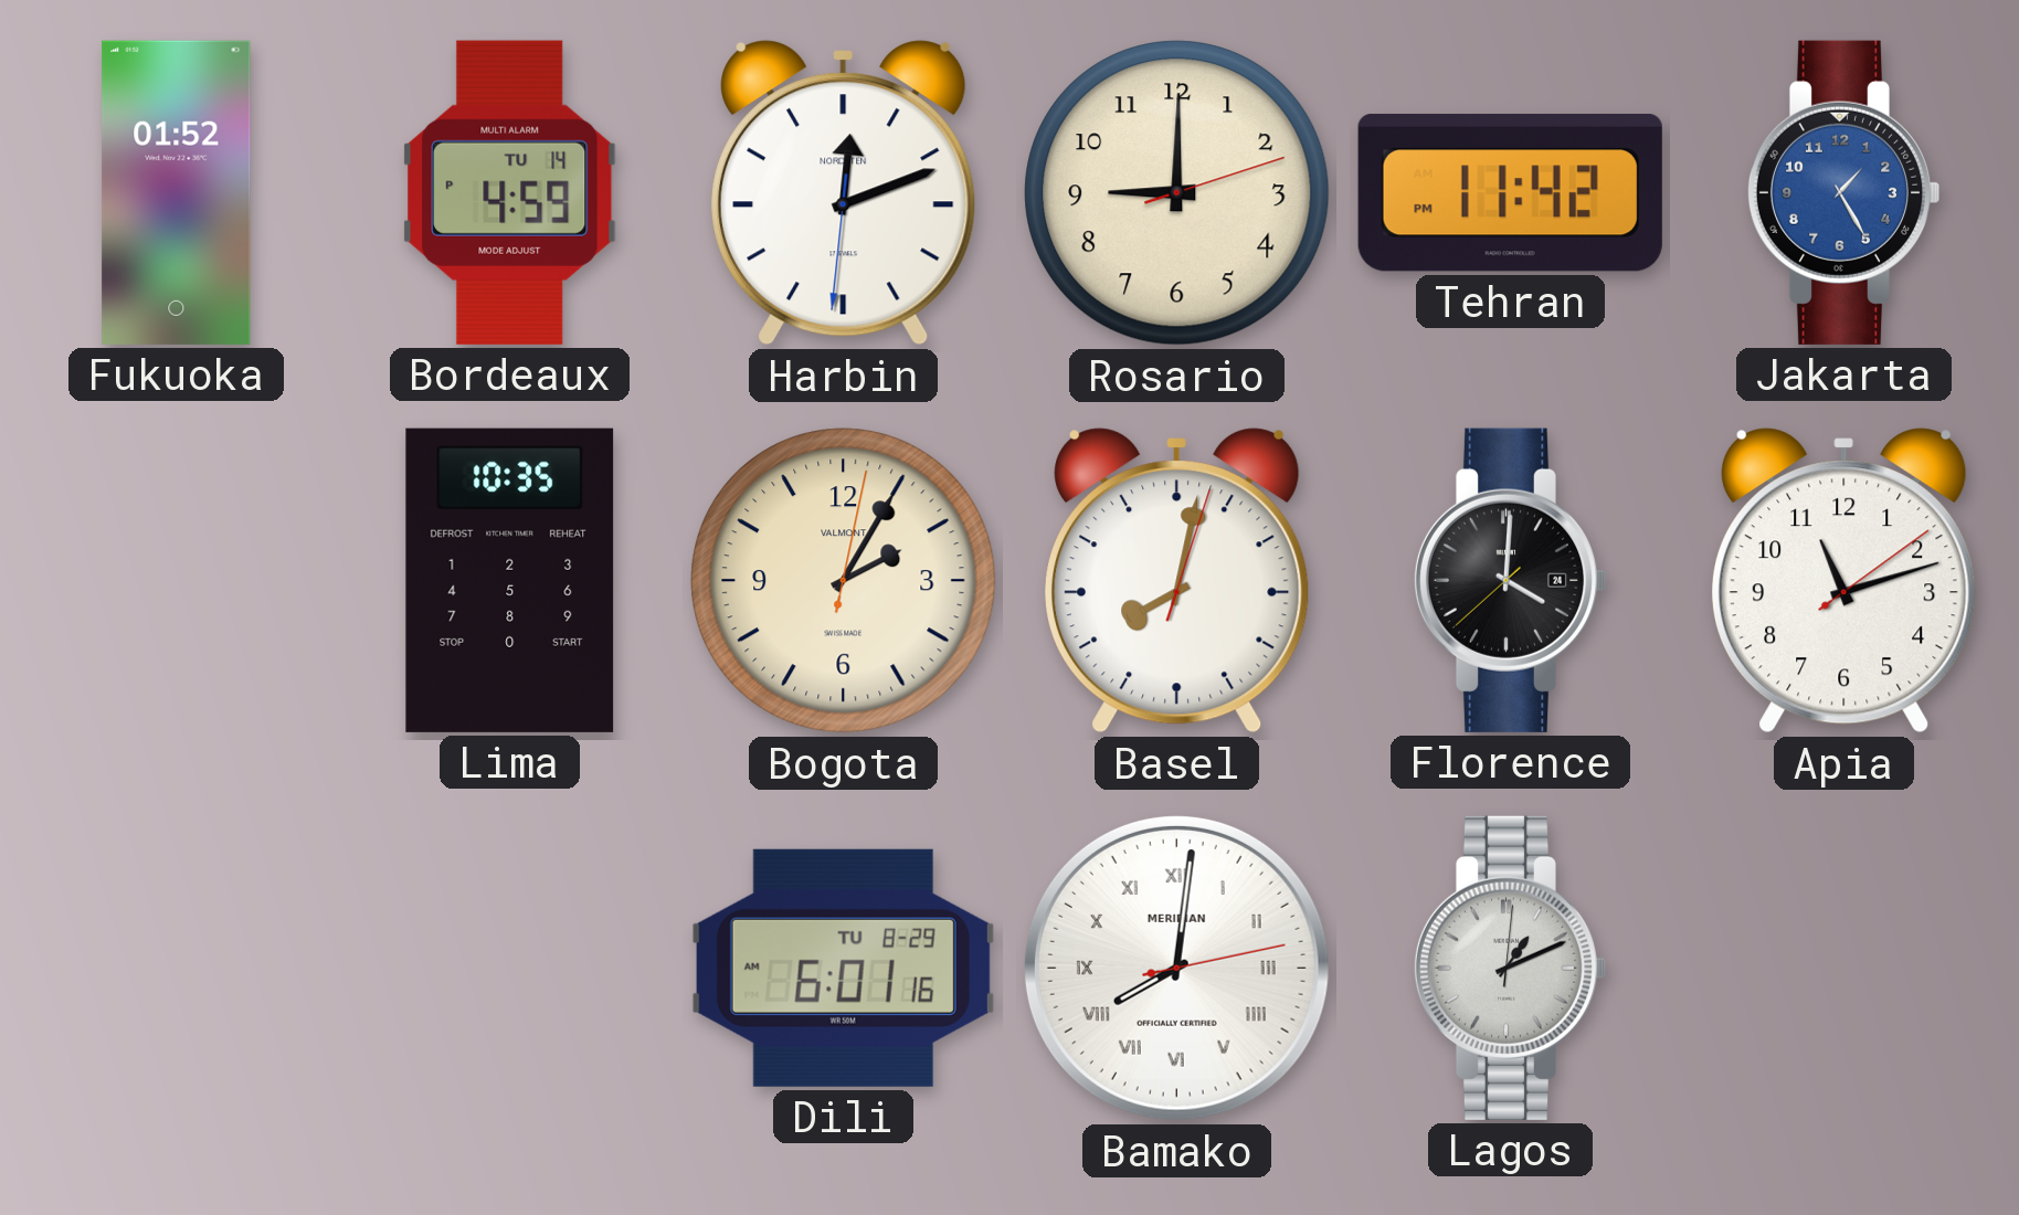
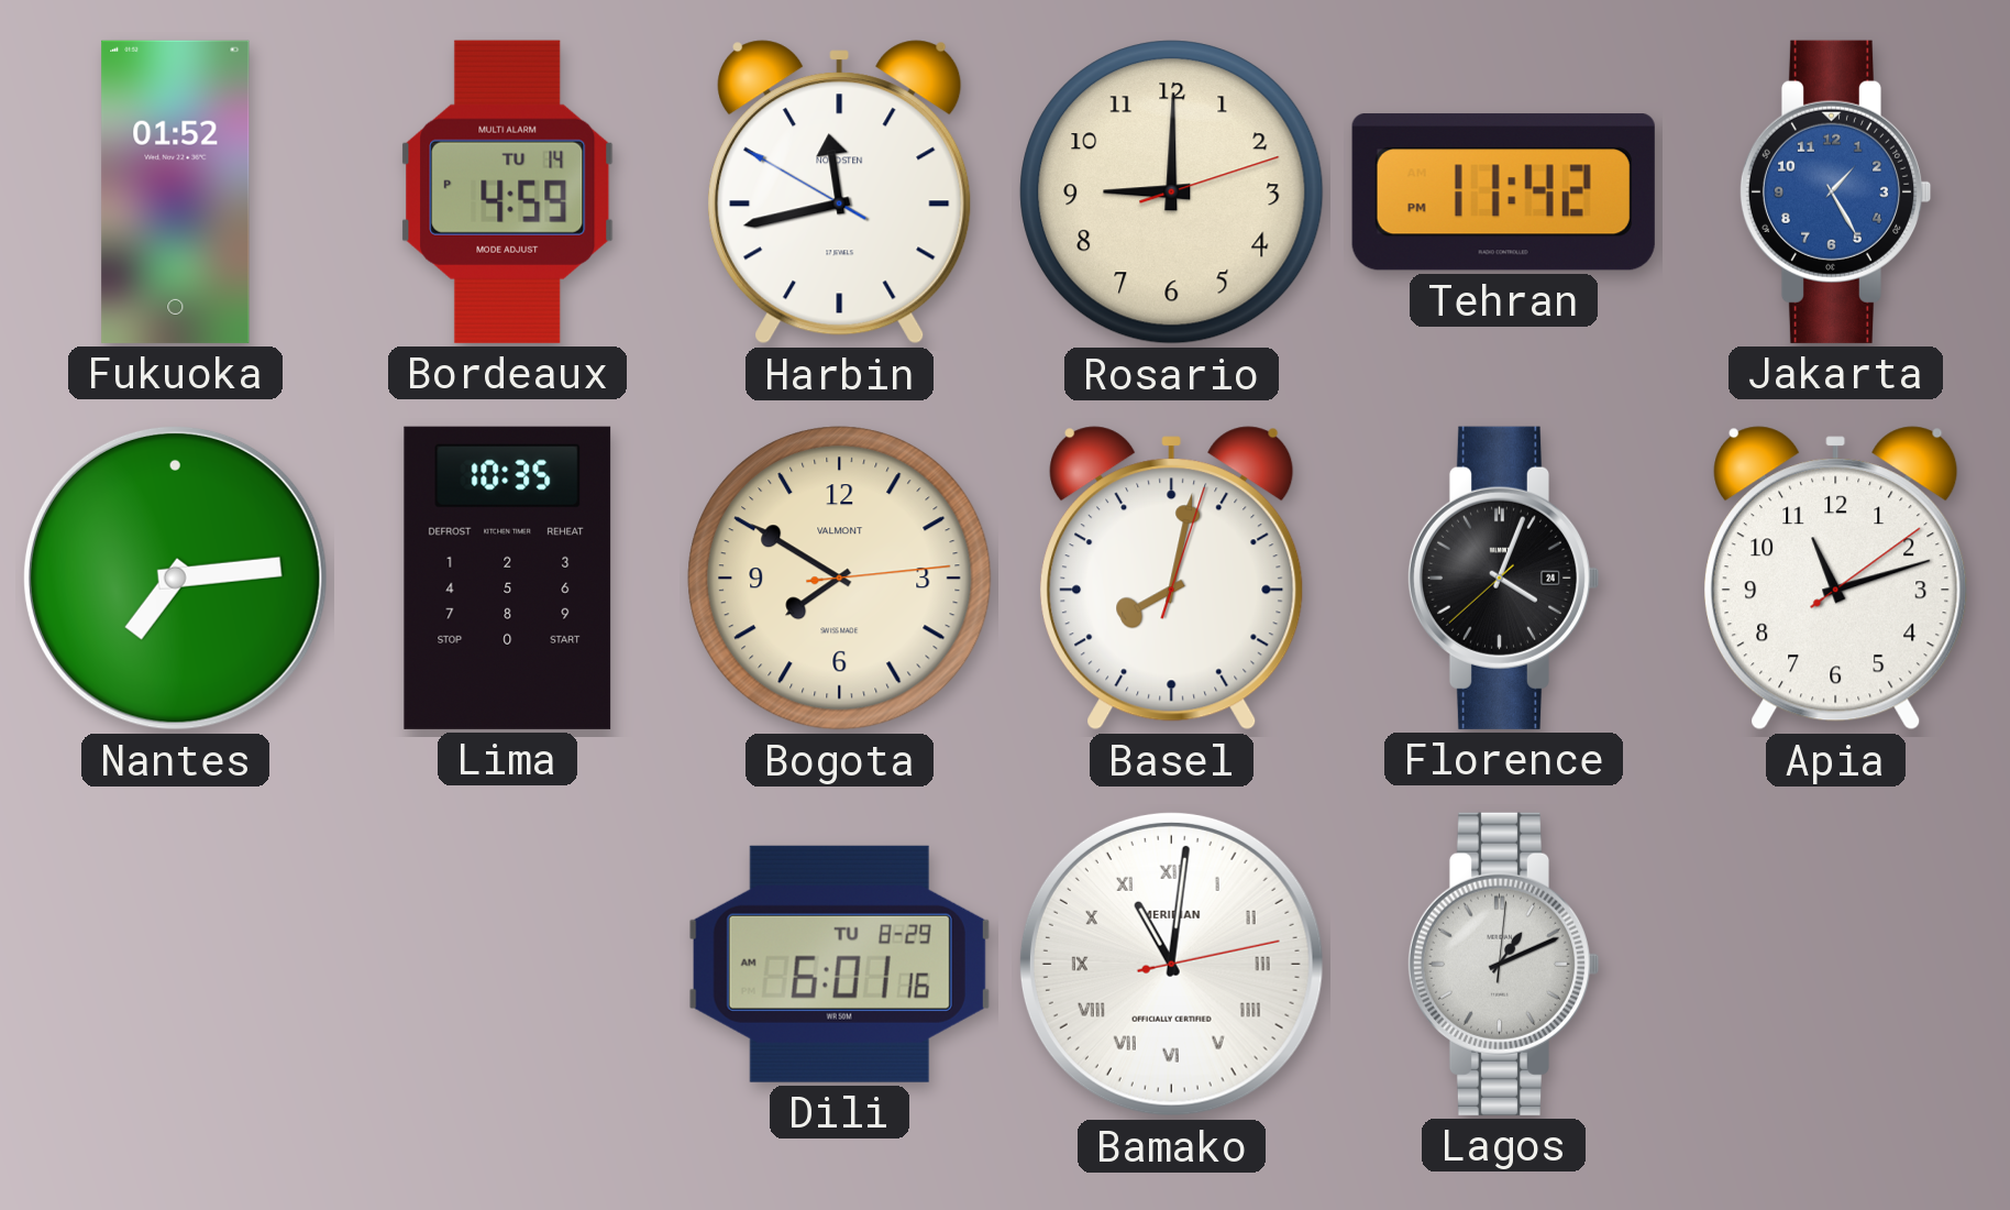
Harbin: 12:11 -> 11:42
Nantes: none -> 7:14
Bogota: 2:05 -> 7:50
Florence: 4:00 -> 4:03
Bamako: 8:01 -> 11:01
